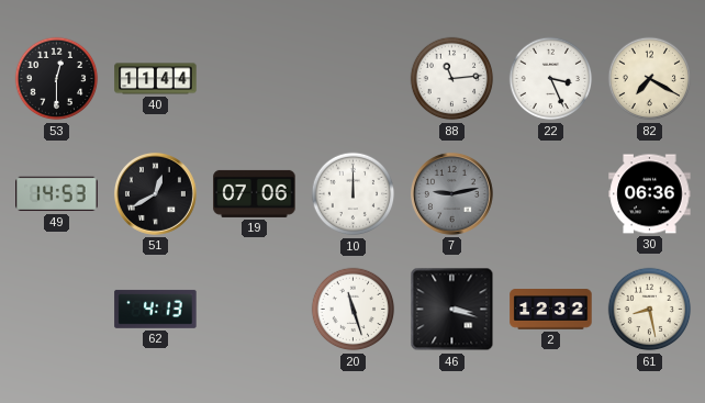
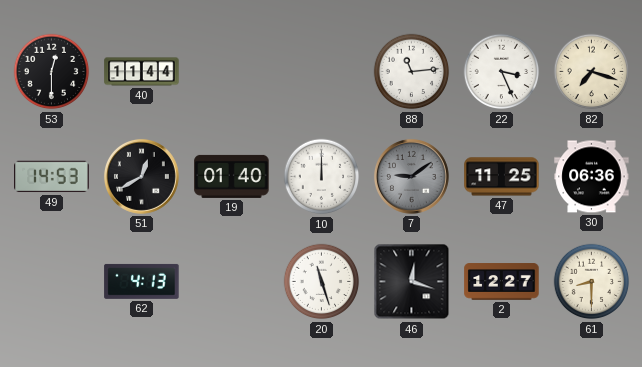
82: 7:20 -> 7:18
19: 07:06 -> 01:40
7: 9:13 -> 9:09
47: none -> 11:25
46: 3:18 -> 12:18
2: 12:32 -> 12:27
61: 8:28 -> 8:30
